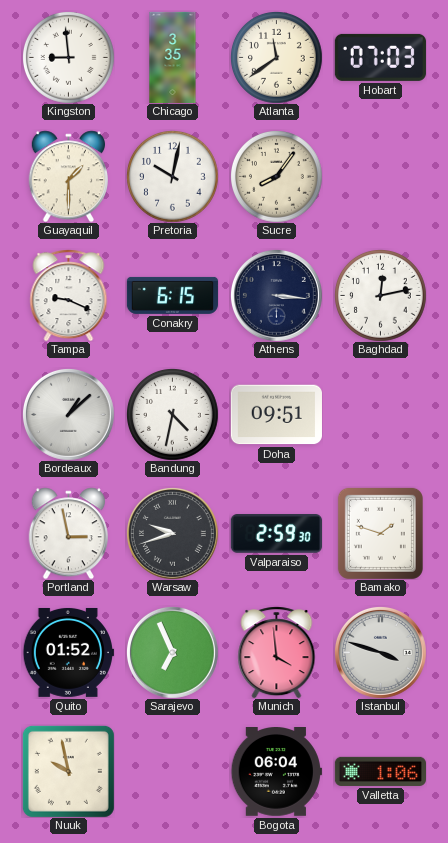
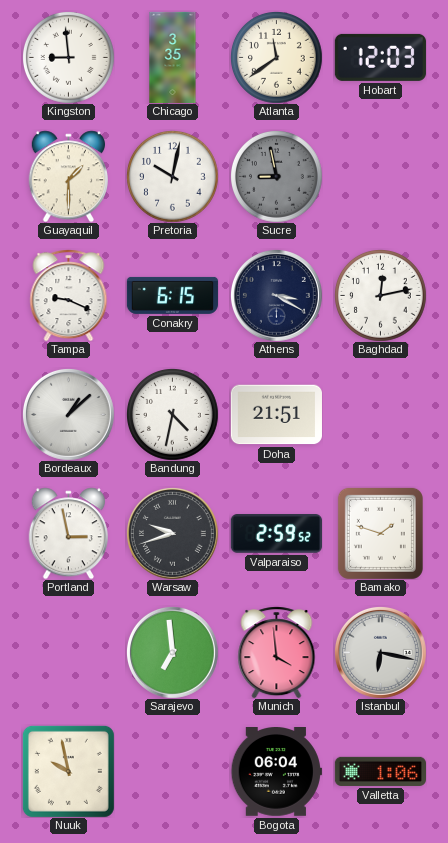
Hobart: 07:03 -> 12:03
Sucre: 8:06 -> 8:58
Sucre dial: cream -> grey
Athens: 3:16 -> 3:20
Doha: 09:51 -> 21:51
Valparaiso: 2:59:30 -> 2:59:52
Quito: 01:52 -> none
Sarajevo: 6:56 -> 6:59
Istanbul: 3:48 -> 6:17
